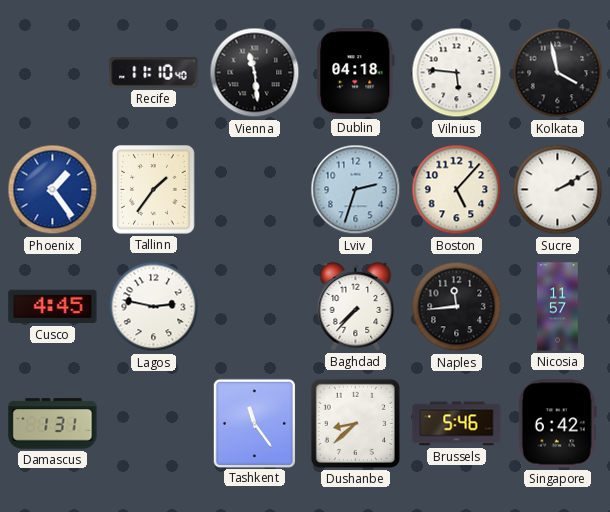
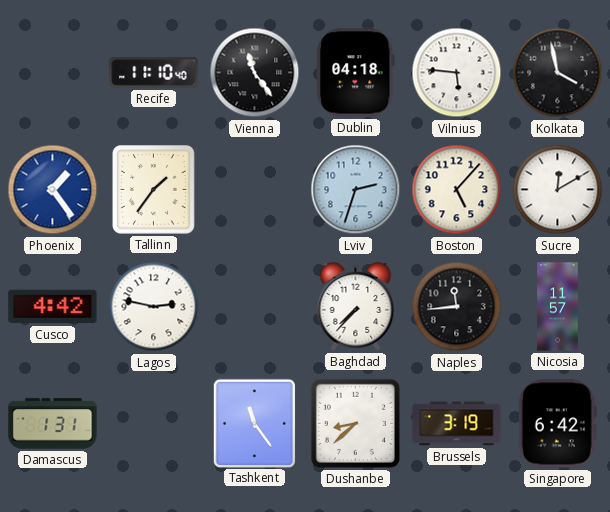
Vienna: 11:29 -> 11:24
Sucre: 2:10 -> 12:10
Cusco: 4:45 -> 4:42
Brussels: 5:46 -> 3:19
